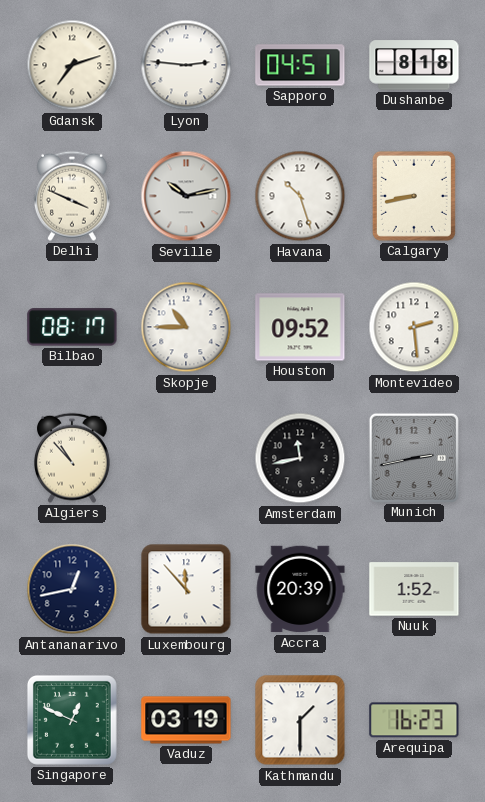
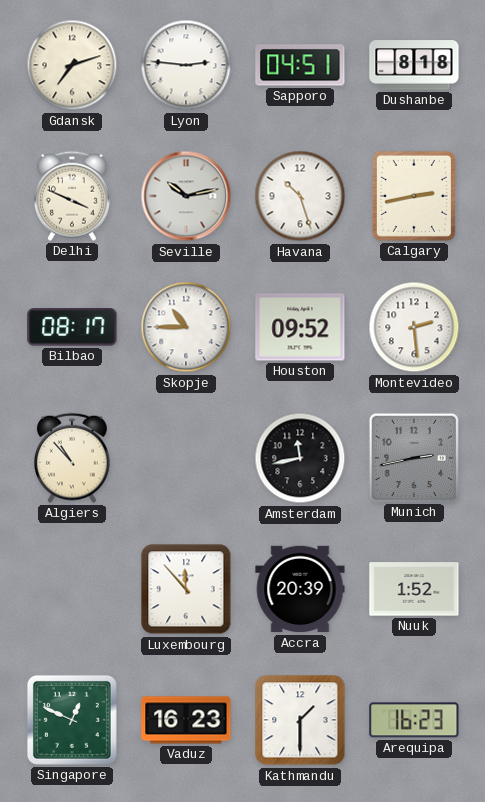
Calgary: 8:43 -> 2:43
Antananarivo: 12:43 -> none
Vaduz: 03:19 -> 16:23
